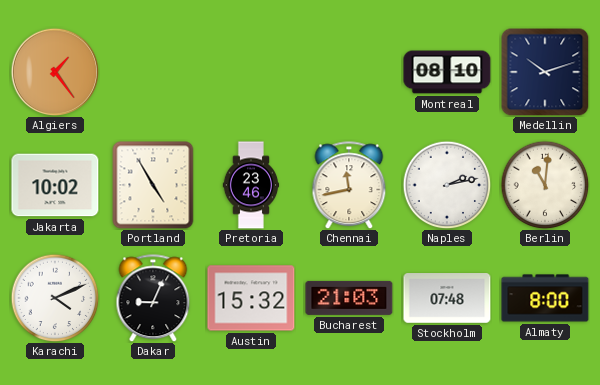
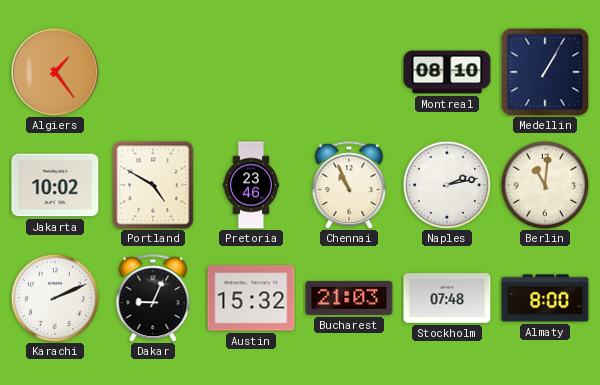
Medellin: 10:12 -> 1:05
Portland: 4:55 -> 4:50
Chennai: 11:43 -> 10:56
Karachi: 4:11 -> 2:11
